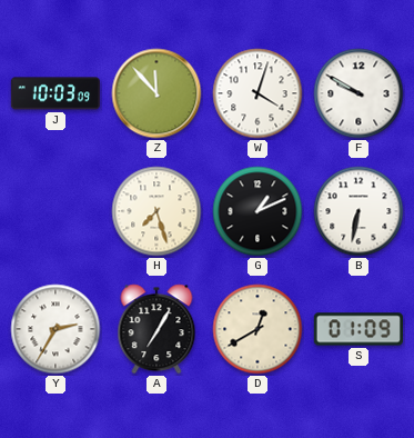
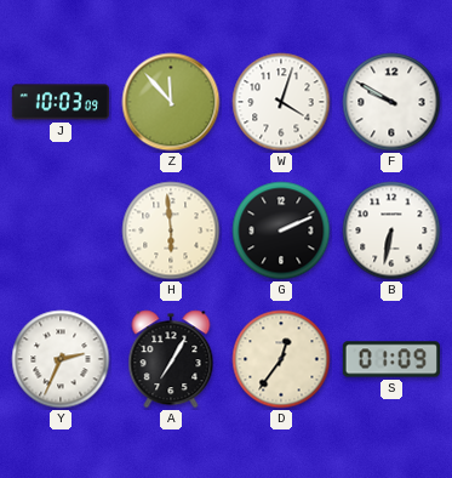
H: 7:27 -> 5:59
G: 1:11 -> 2:11
Y: 2:35 -> 2:34
D: 12:40 -> 12:36
